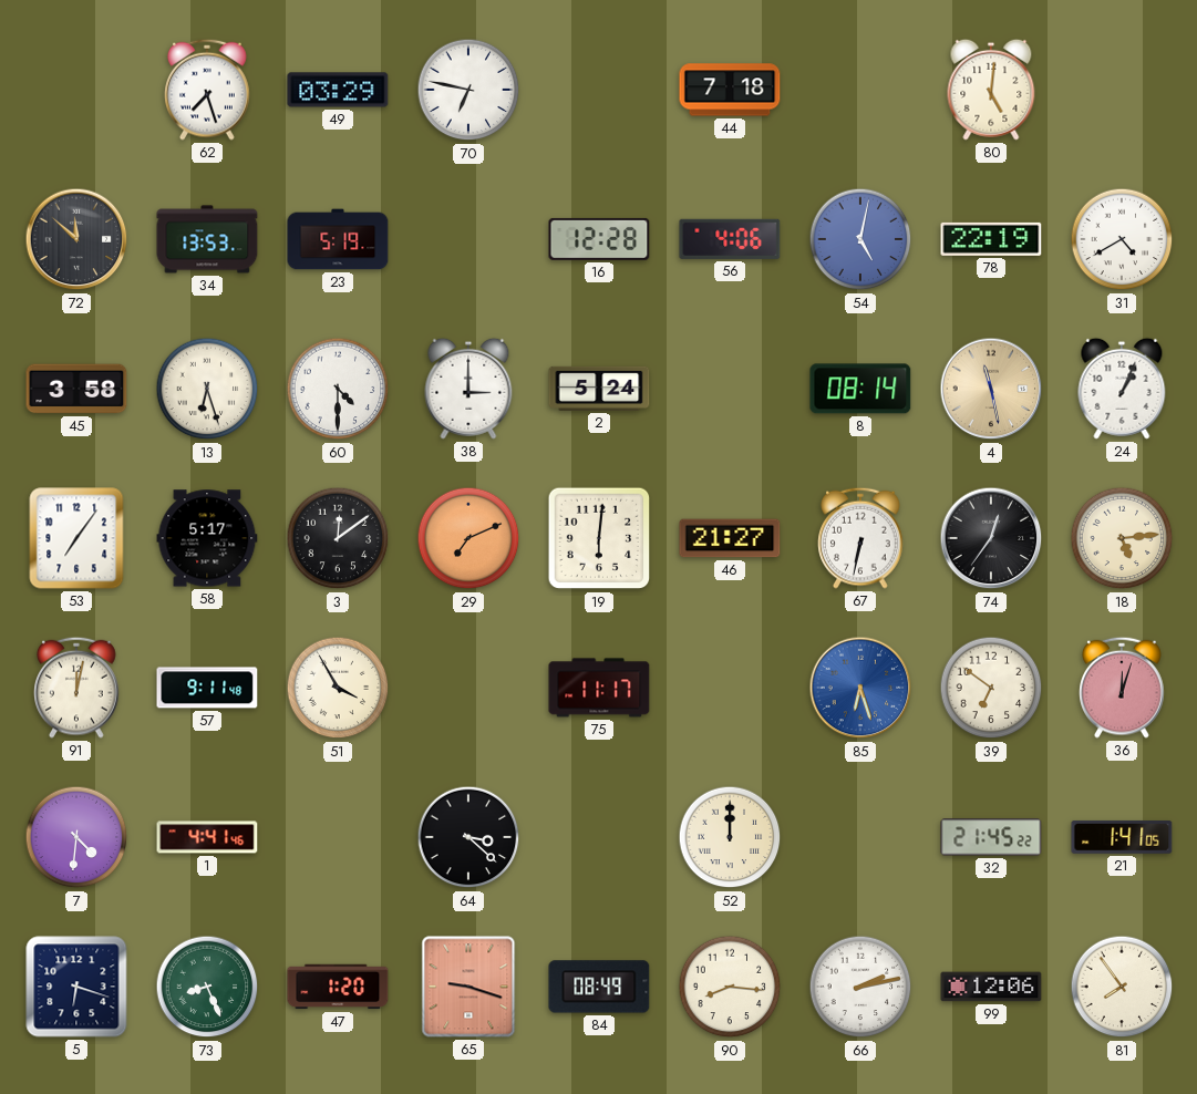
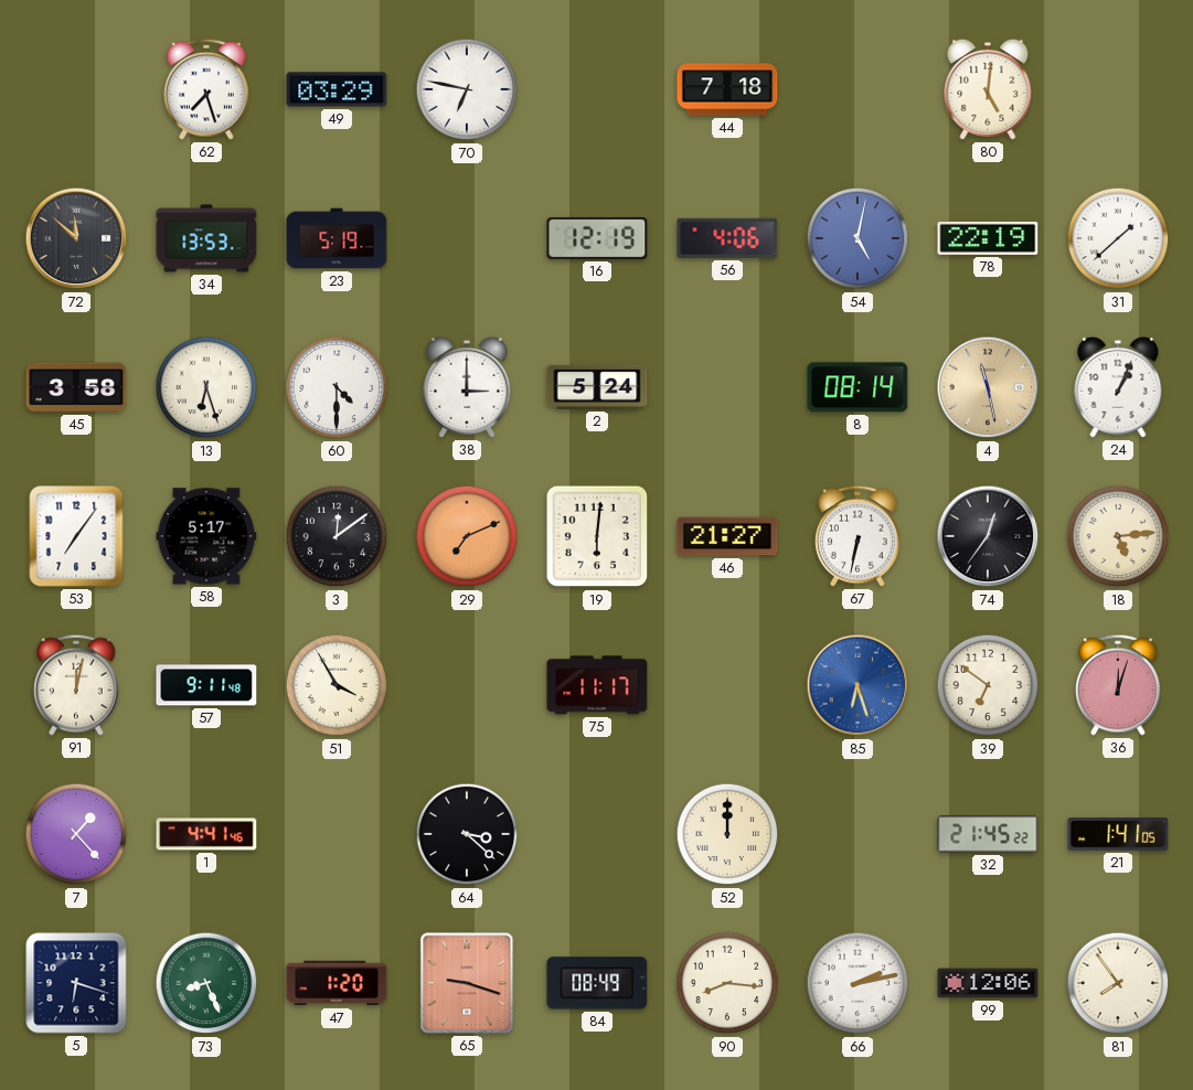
16: 12:28 -> 12:19
31: 4:40 -> 1:38
7: 4:31 -> 1:23
